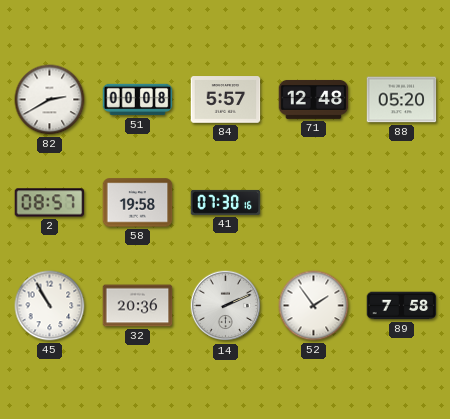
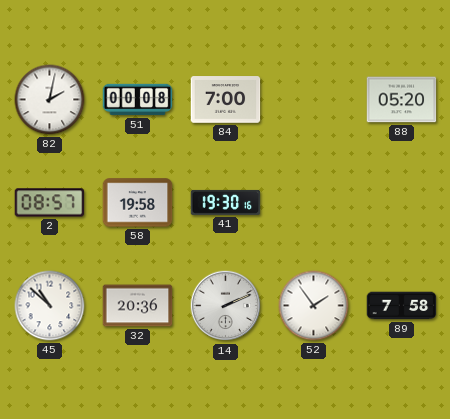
82: 2:40 -> 2:02
84: 5:57 -> 7:00
71: 12:48 -> none
41: 07:30 -> 19:30
45: 10:55 -> 10:52
